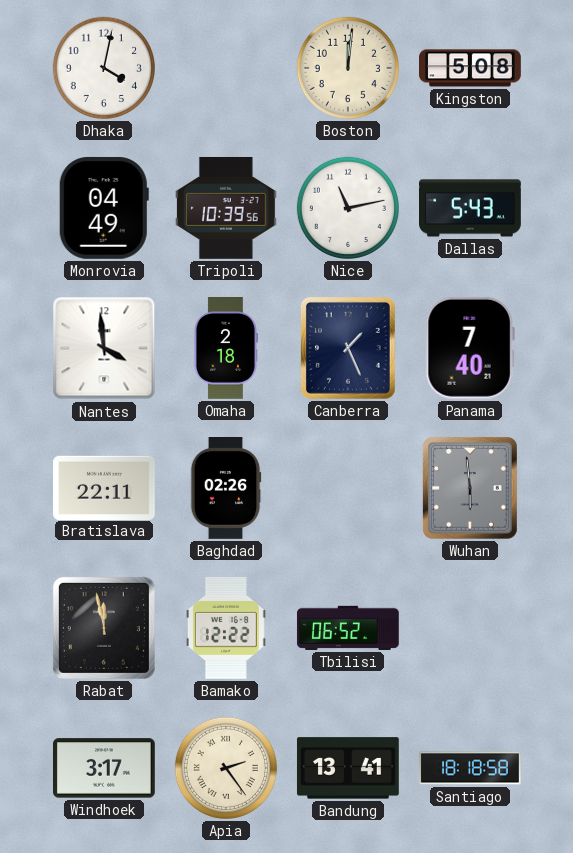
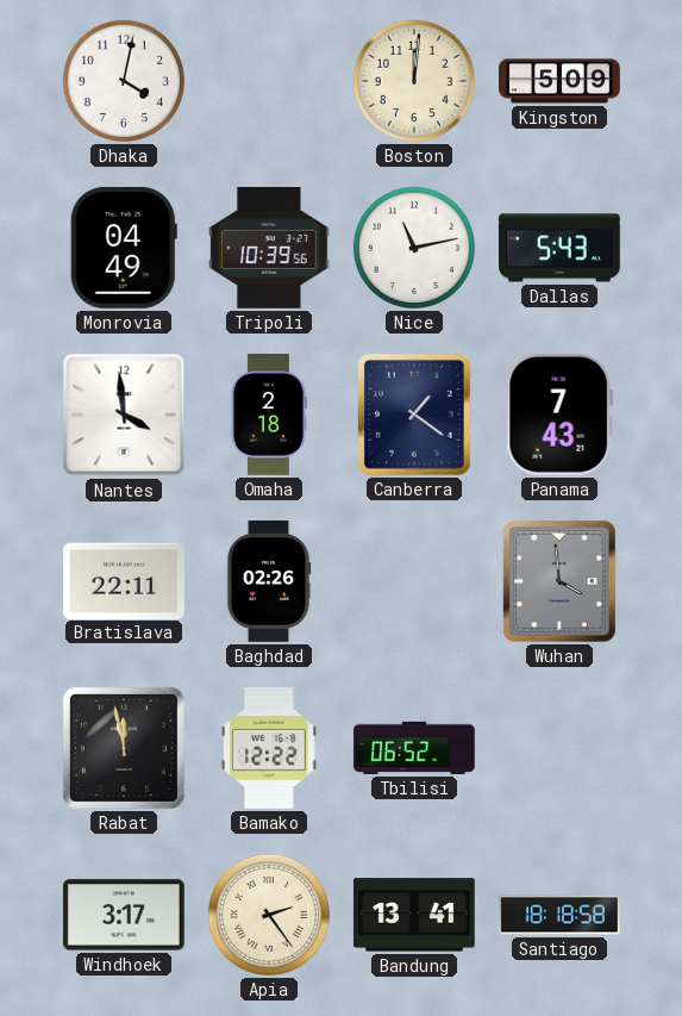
Kingston: 5:08 -> 5:09
Canberra: 1:26 -> 1:21
Panama: 7:40 -> 7:43
Wuhan: 5:59 -> 3:59
